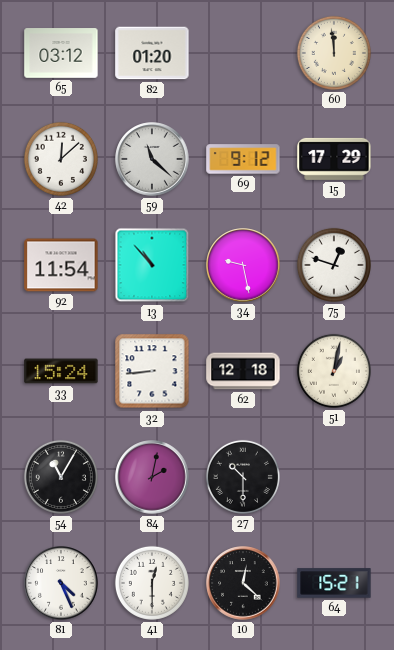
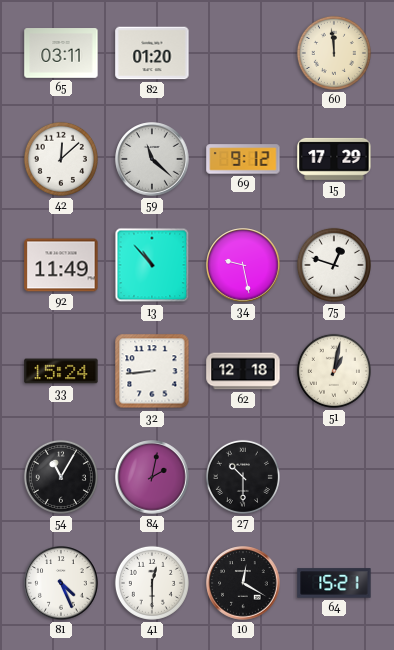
65: 03:12 -> 03:11
92: 11:54 -> 11:49
10: 12:22 -> 12:20
